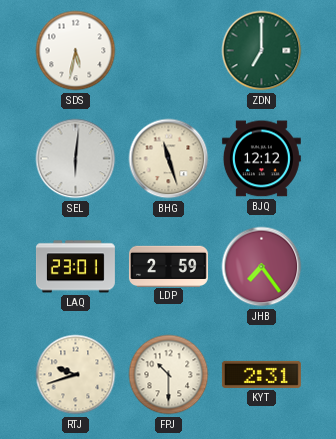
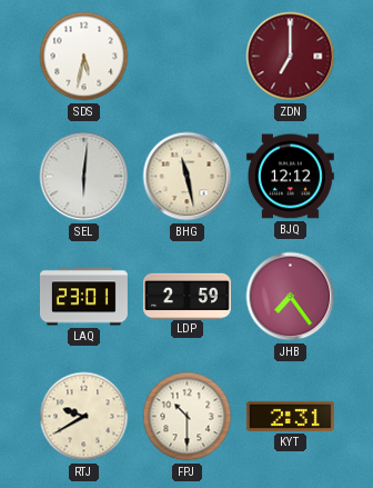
ZDN dial: green -> burgundy
BHG: 11:27 -> 11:28
RTJ: 9:42 -> 9:40
